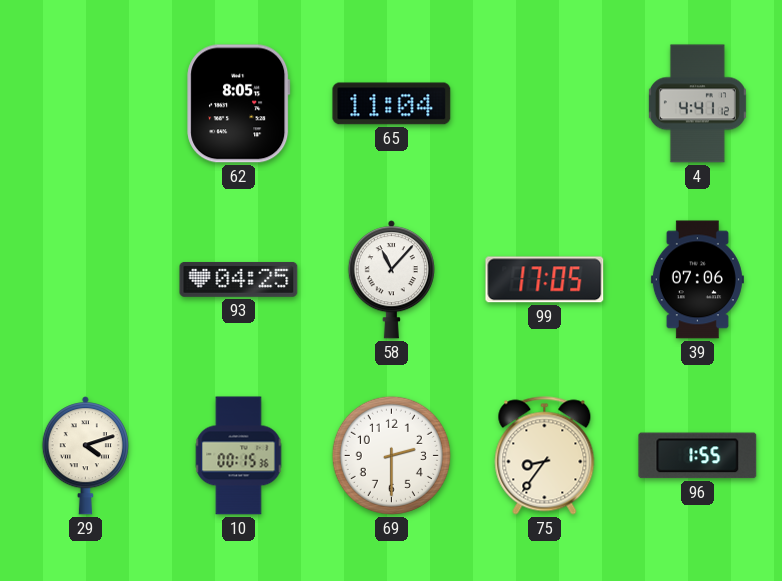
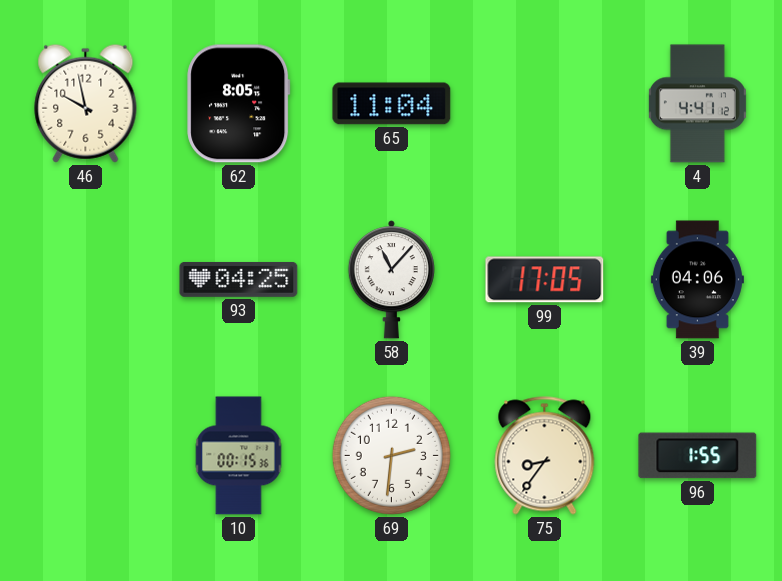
46: none -> 9:58
39: 07:06 -> 04:06
29: 4:12 -> none
69: 2:30 -> 2:31
